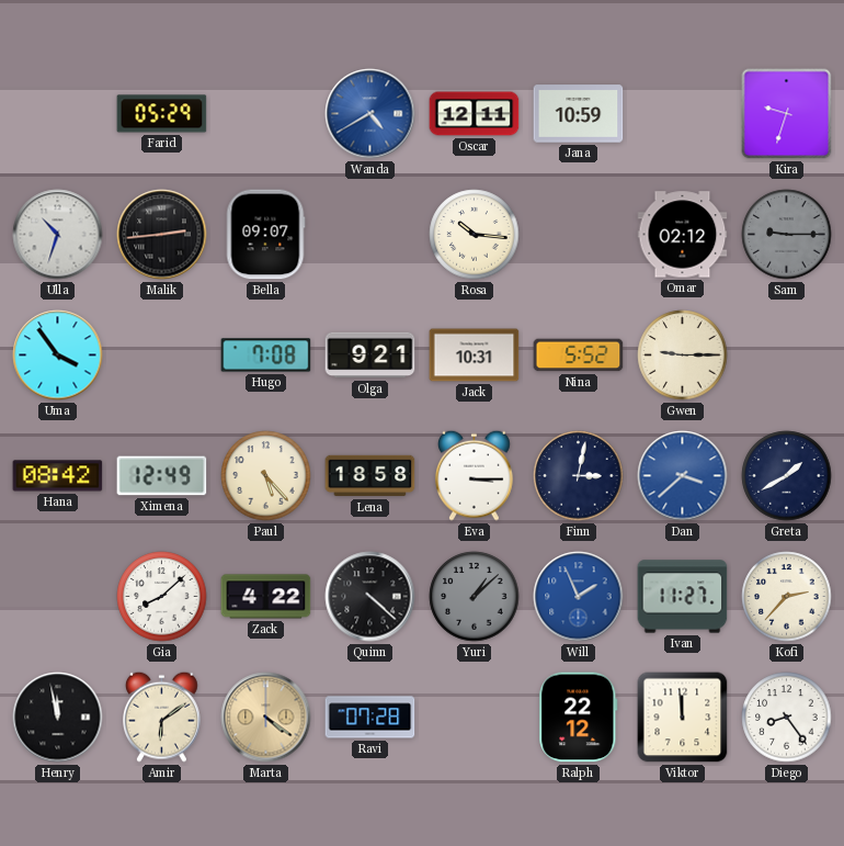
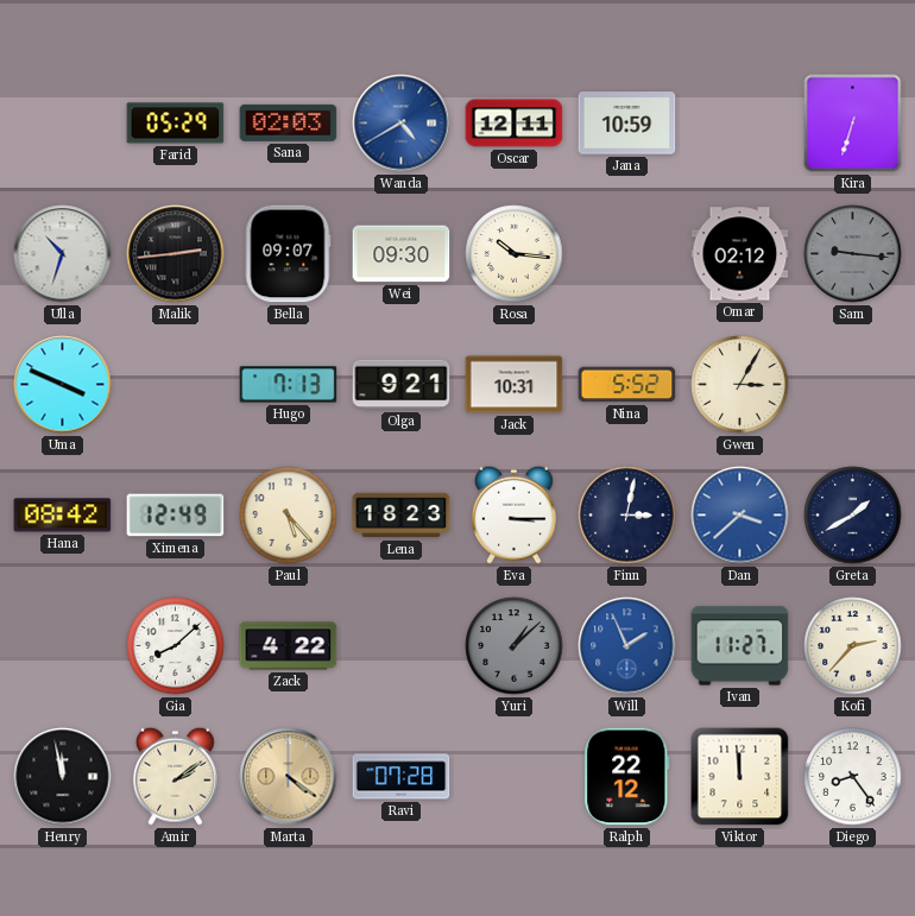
Sana: none -> 02:03
Kira: 9:33 -> 6:33
Wei: none -> 09:30
Sam: 9:15 -> 9:16
Uma: 3:54 -> 3:49
Hugo: 7:08 -> 7:13
Gwen: 9:15 -> 3:05
Lena: 18:58 -> 18:23
Quinn: 4:22 -> none
Amir: 6:09 -> 2:09
